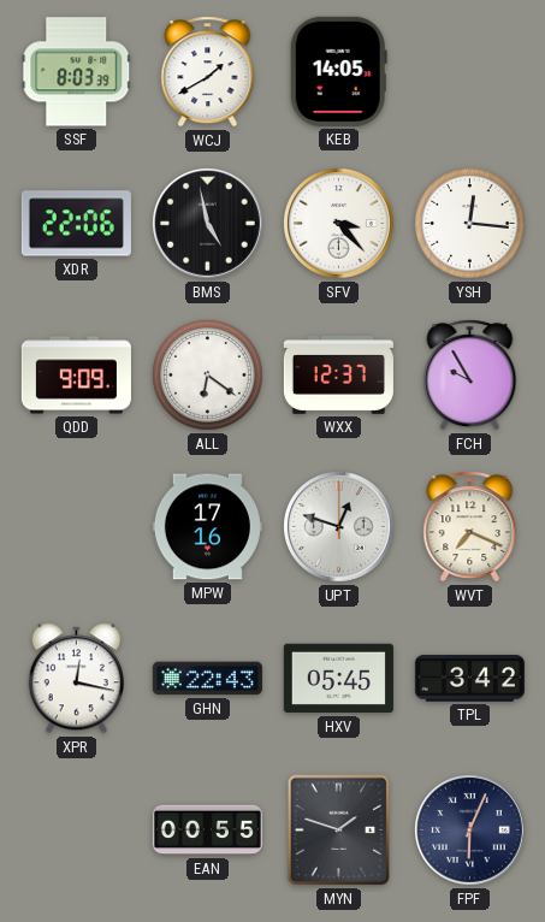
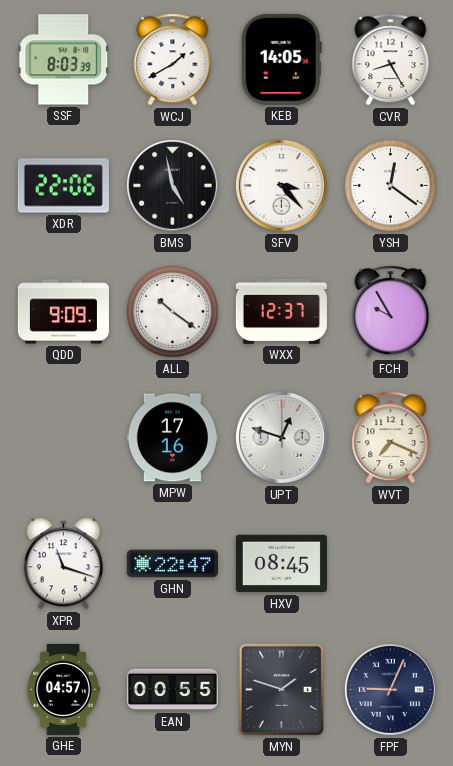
CVR: none -> 8:25
YSH: 12:16 -> 12:21
ALL: 6:21 -> 10:21
XPR: 12:17 -> 11:18
GHN: 22:43 -> 22:47
HXV: 05:45 -> 08:45
TPL: 3:42 -> none
GHE: none -> 04:57
FPF: 6:04 -> 9:04
